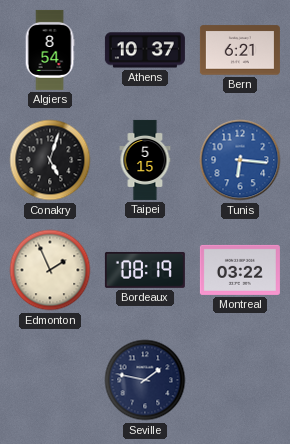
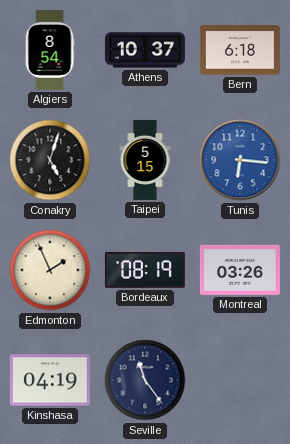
Bern: 6:21 -> 6:18
Montreal: 03:22 -> 03:26
Kinshasa: none -> 04:19
Seville: 1:47 -> 11:24
